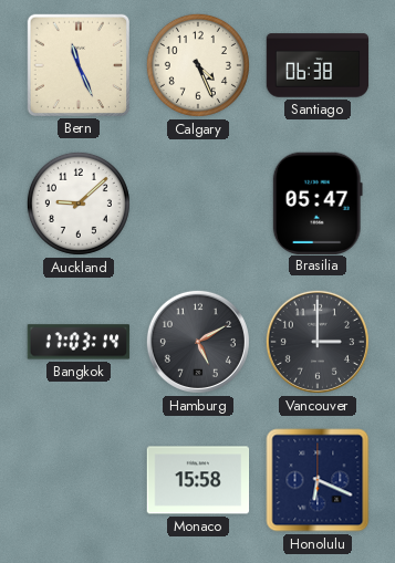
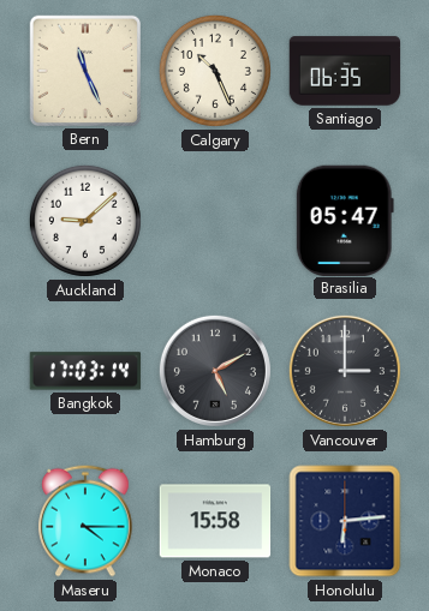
Calgary: 4:26 -> 10:26
Santiago: 06:38 -> 06:35
Maseru: none -> 4:15
Honolulu: 6:19 -> 6:14
